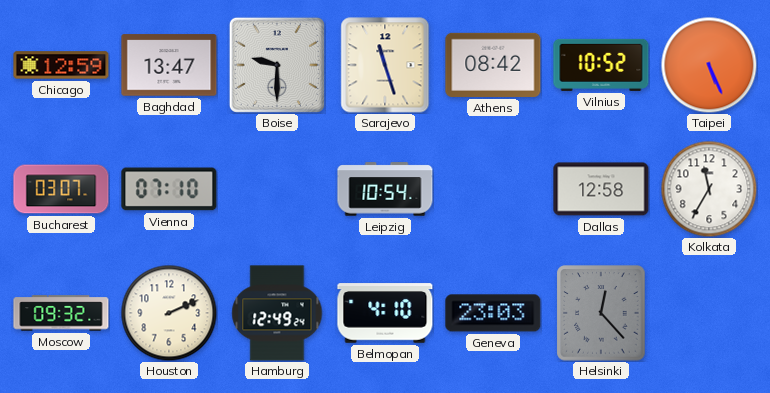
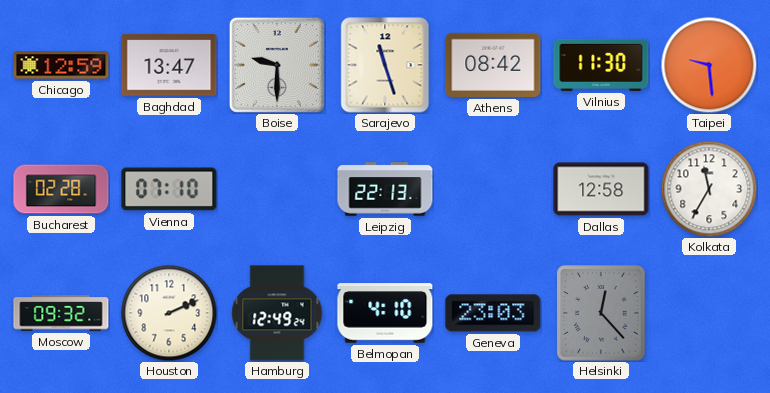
Vilnius: 10:52 -> 11:30
Taipei: 5:26 -> 9:29
Bucharest: 03:07 -> 02:28
Leipzig: 10:54 -> 22:13
